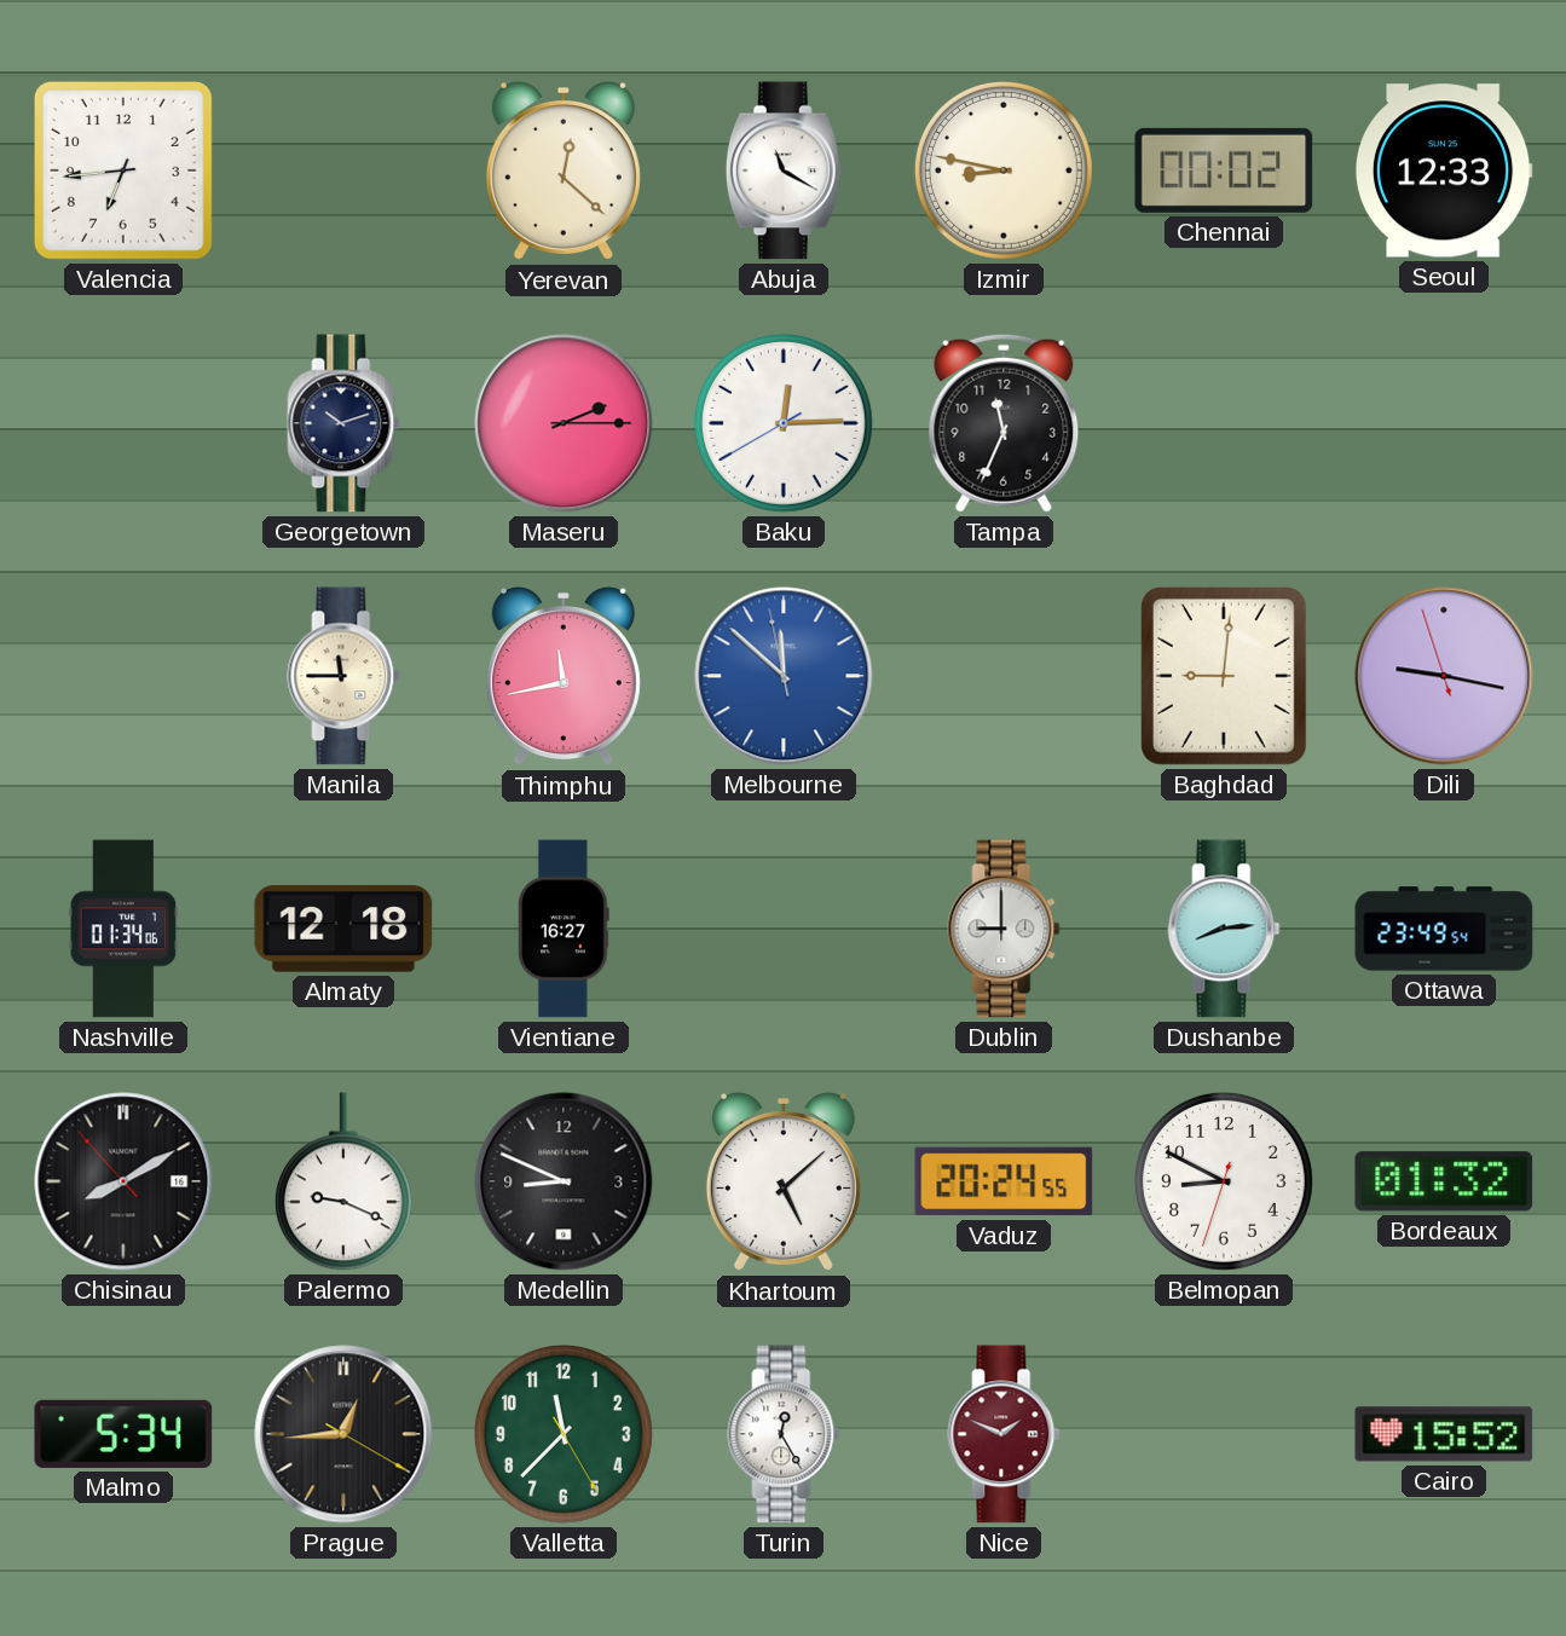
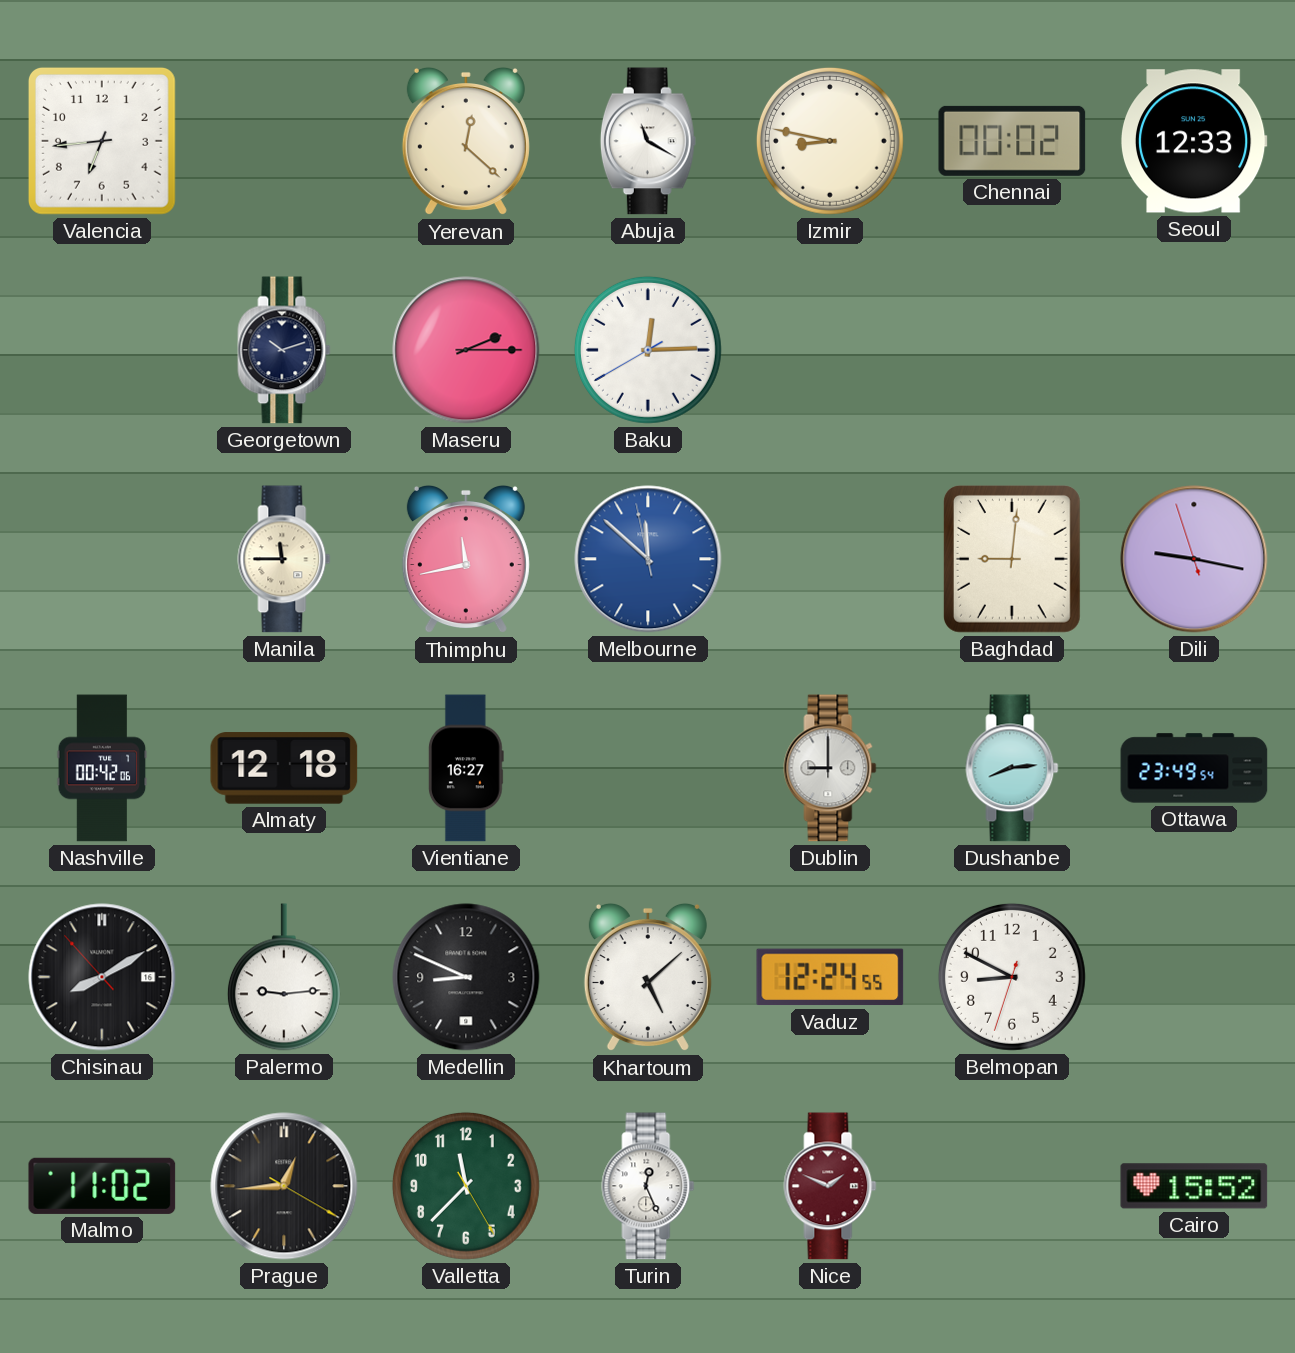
Tampa: 11:34 -> none
Nashville: 01:34 -> 00:42
Palermo: 9:19 -> 9:14
Vaduz: 20:24 -> 12:24
Bordeaux: 01:32 -> none
Malmo: 5:34 -> 11:02
Turin: 12:25 -> 12:26
